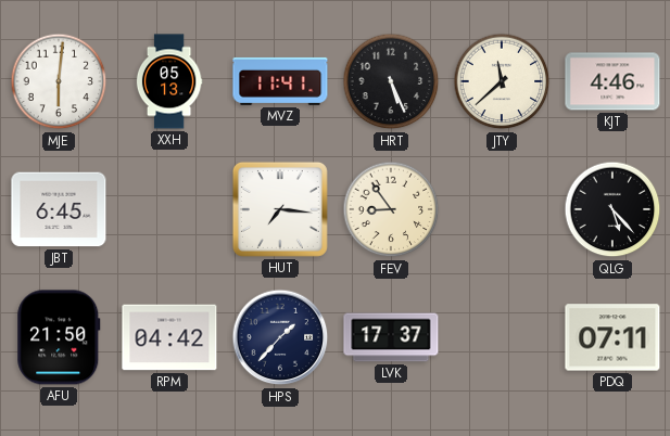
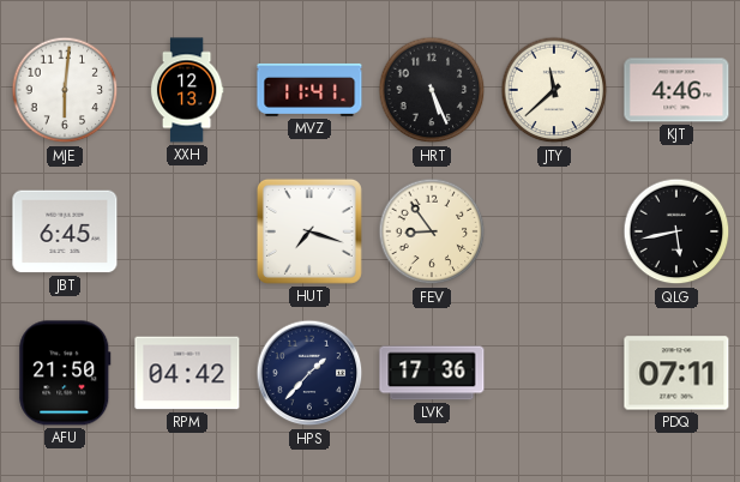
XXH: 05:13 -> 12:13
HUT: 7:16 -> 7:18
QLG: 5:23 -> 5:43
LVK: 17:37 -> 17:36
